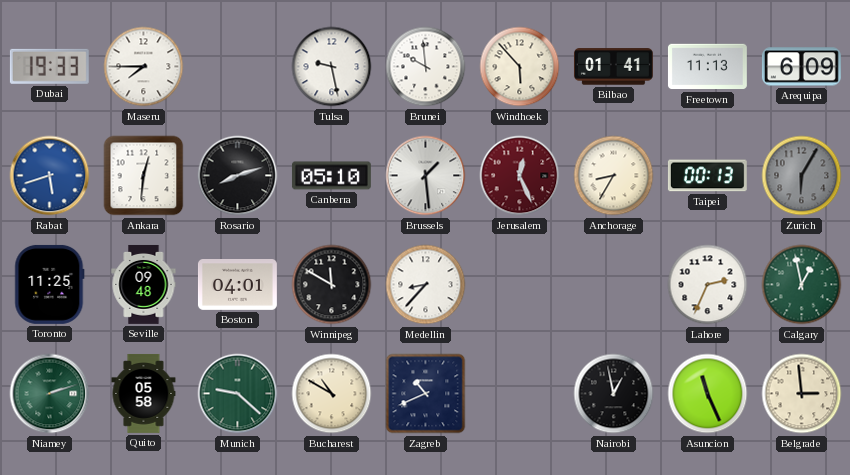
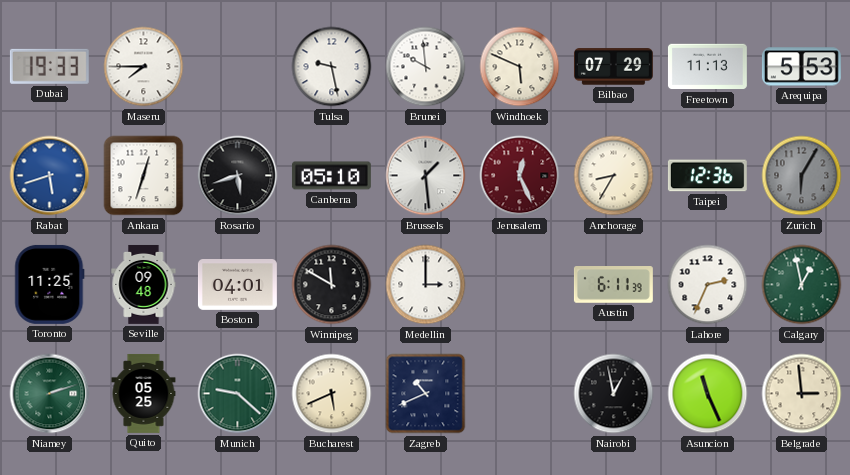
Windhoek: 5:53 -> 5:49
Bilbao: 01:41 -> 07:29
Arequipa: 6:09 -> 5:53
Ankara: 12:31 -> 12:33
Rosario: 8:12 -> 5:42
Taipei: 00:13 -> 12:36
Medellin: 8:37 -> 3:00
Austin: none -> 6:11
Quito: 05:58 -> 05:25
Bucharest: 10:50 -> 5:41
